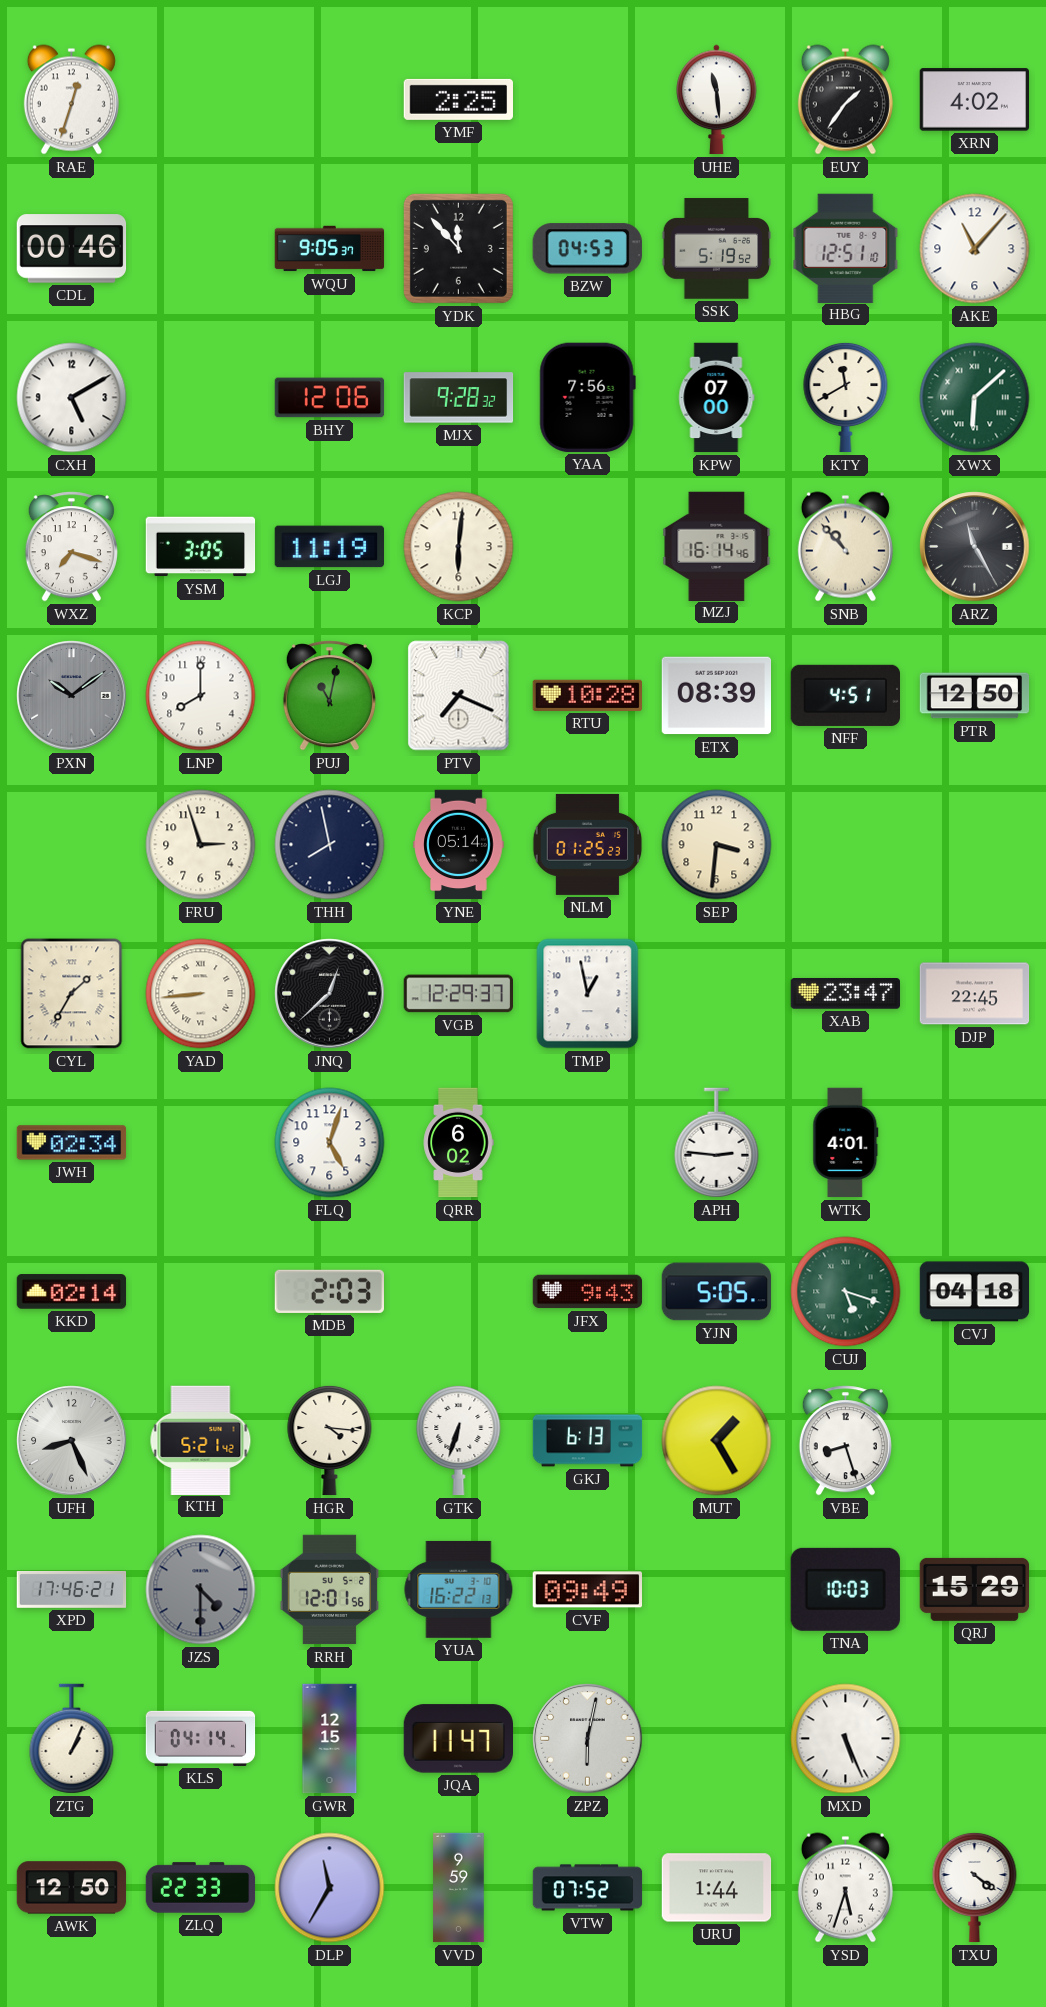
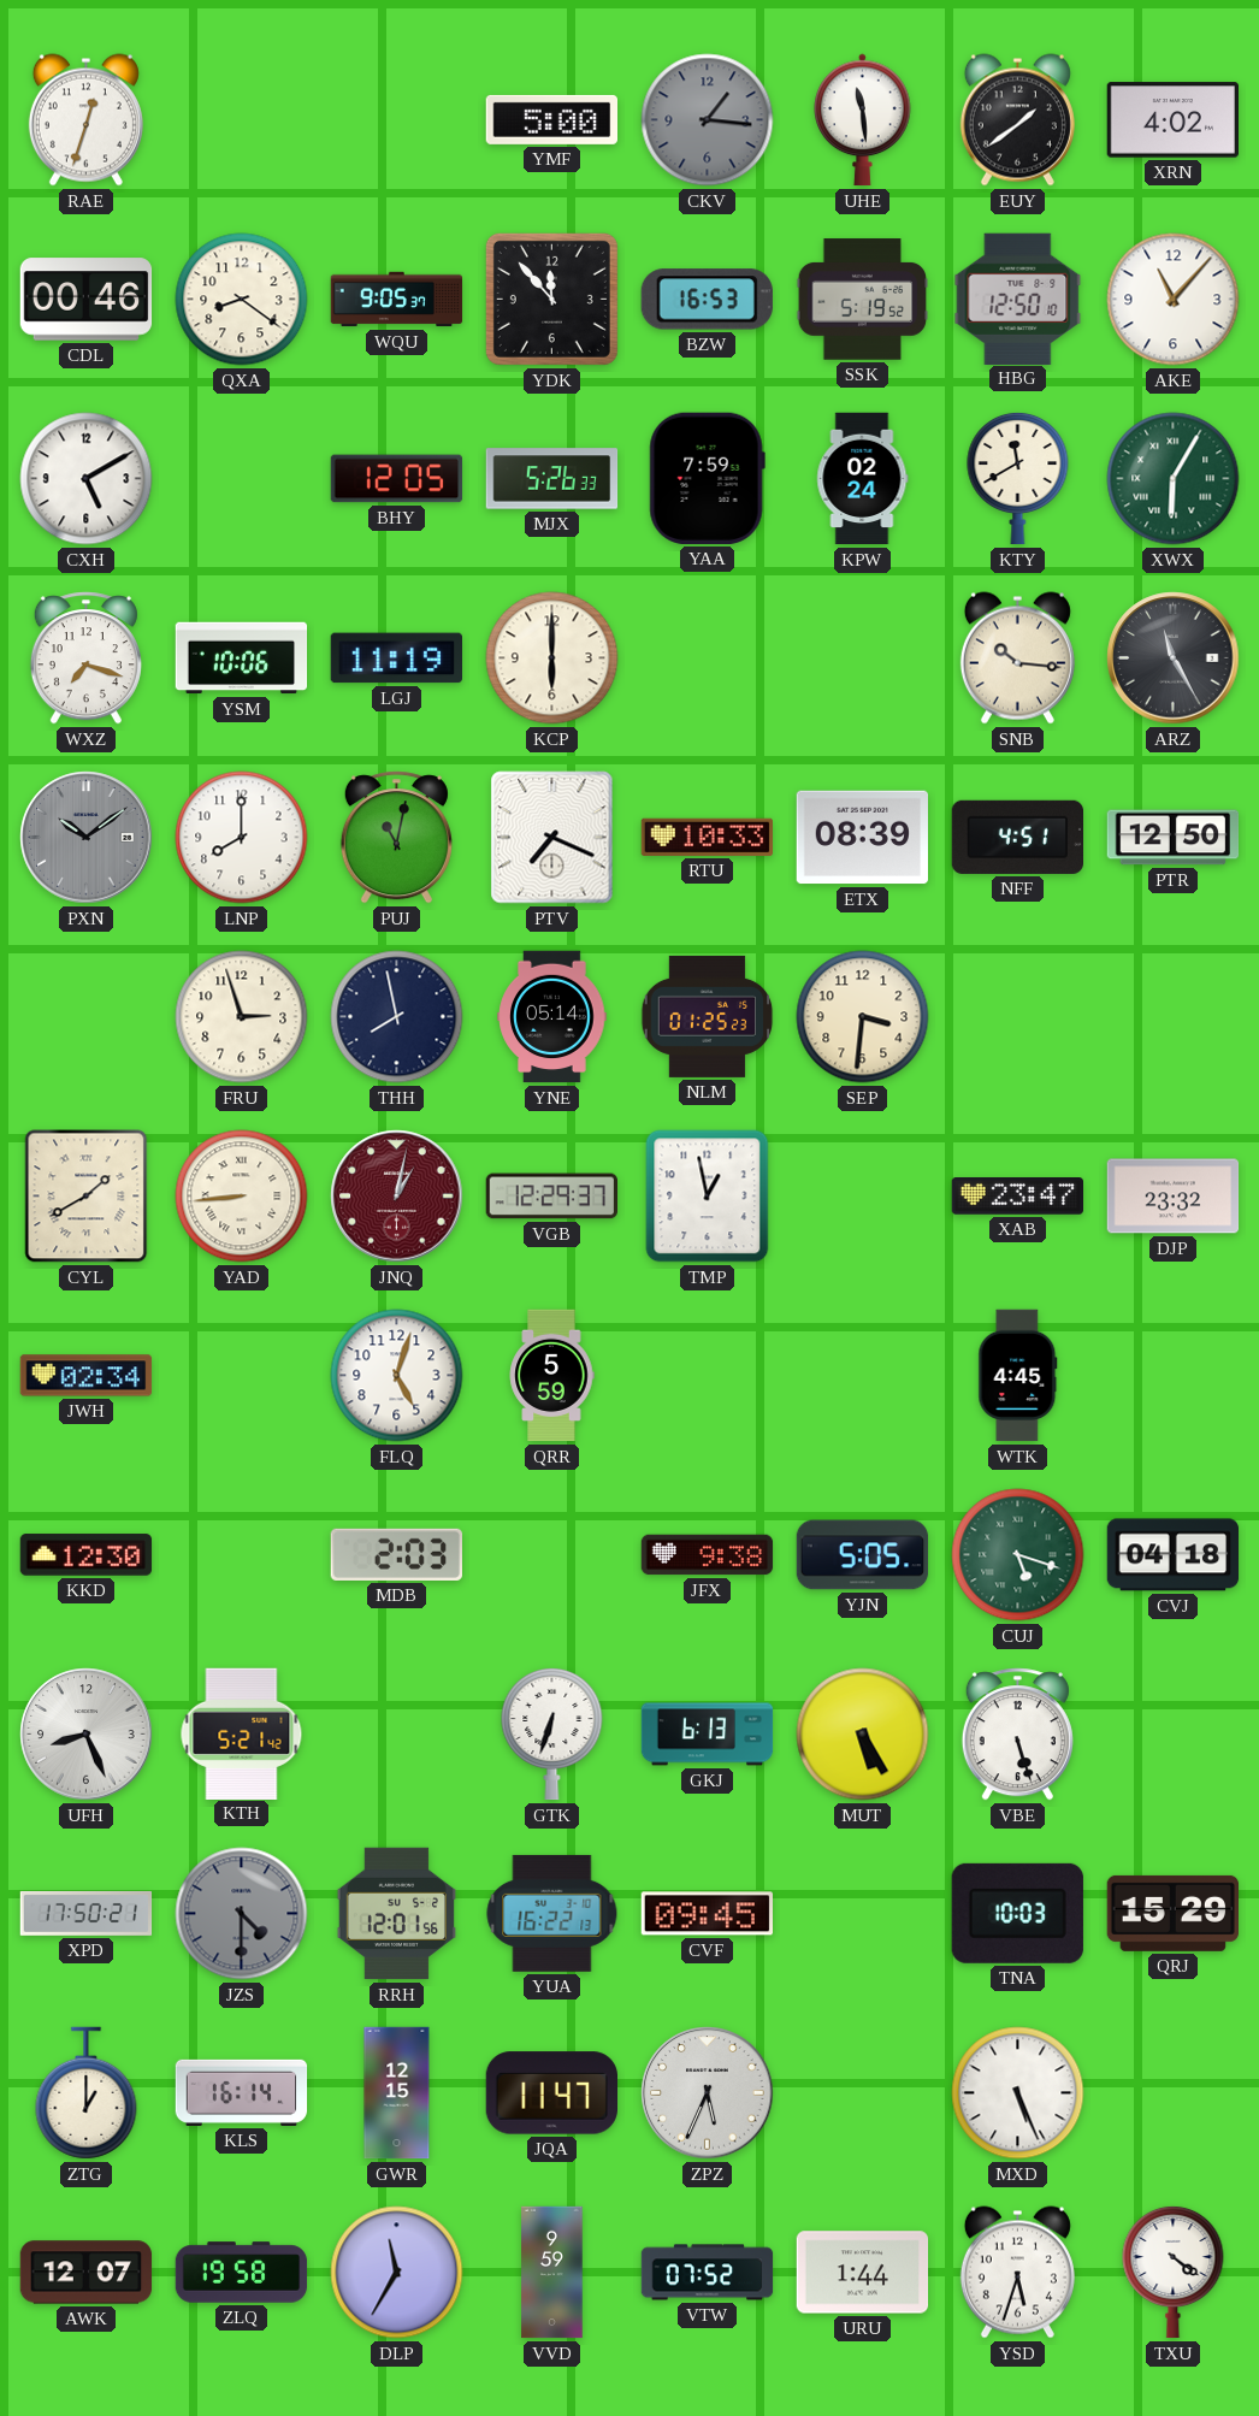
YMF: 2:25 -> 5:00
CKV: none -> 1:16
EUY: 1:36 -> 1:39
QXA: none -> 8:21
BZW: 04:53 -> 16:53
HBG: 12:51 -> 12:50
BHY: 12:06 -> 12:05
MJX: 9:28 -> 5:26
YAA: 7:56 -> 7:59
KPW: 07:00 -> 02:24
XWX: 6:08 -> 6:05
YSM: 3:05 -> 10:06
KCP: 6:01 -> 6:00
MZJ: 16:14 -> none
SNB: 10:53 -> 10:16
RTU: 10:28 -> 10:33
CYL: 1:35 -> 1:40
JNQ: 12:38 -> 1:02
JNQ dial: black -> burgundy
DJP: 22:45 -> 23:32
QRR: 6:02 -> 5:59
APH: 2:46 -> none
WTK: 4:01 -> 4:45
KKD: 02:14 -> 12:30
JFX: 9:43 -> 9:38
HGR: 4:16 -> none
MUT: 1:25 -> 5:25
VBE: 8:27 -> 5:27
XPD: 17:46 -> 17:50
CVF: 09:49 -> 09:45
ZTG: 1:04 -> 1:00
KLS: 04:14 -> 16:14
ZPZ: 6:02 -> 5:34
AWK: 12:50 -> 12:07
ZLQ: 22:33 -> 19:58
